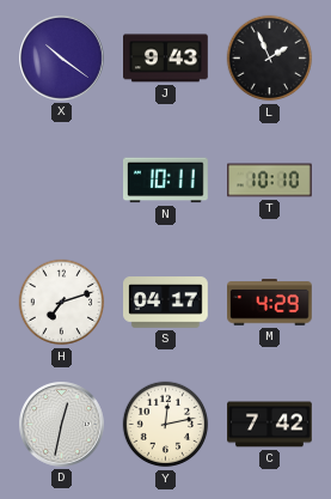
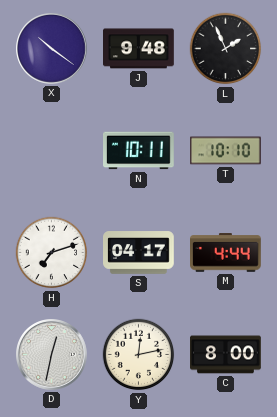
J: 9:43 -> 9:48
M: 4:29 -> 4:44
C: 7:42 -> 8:00
